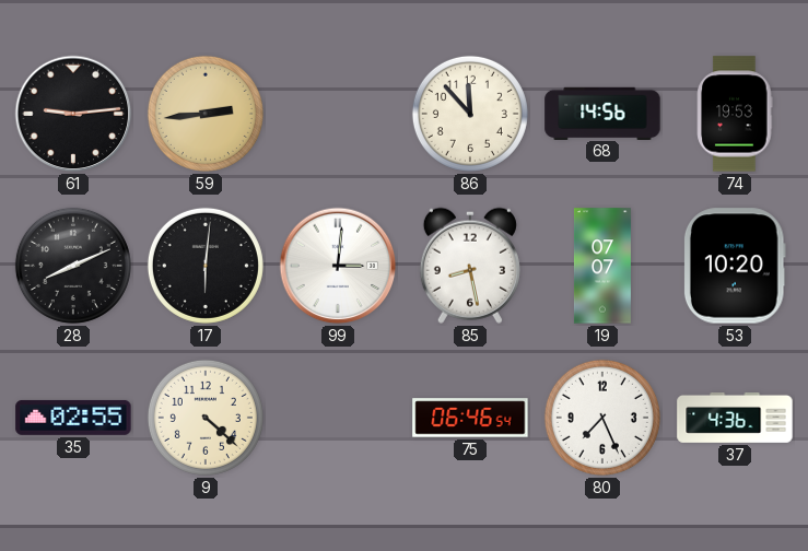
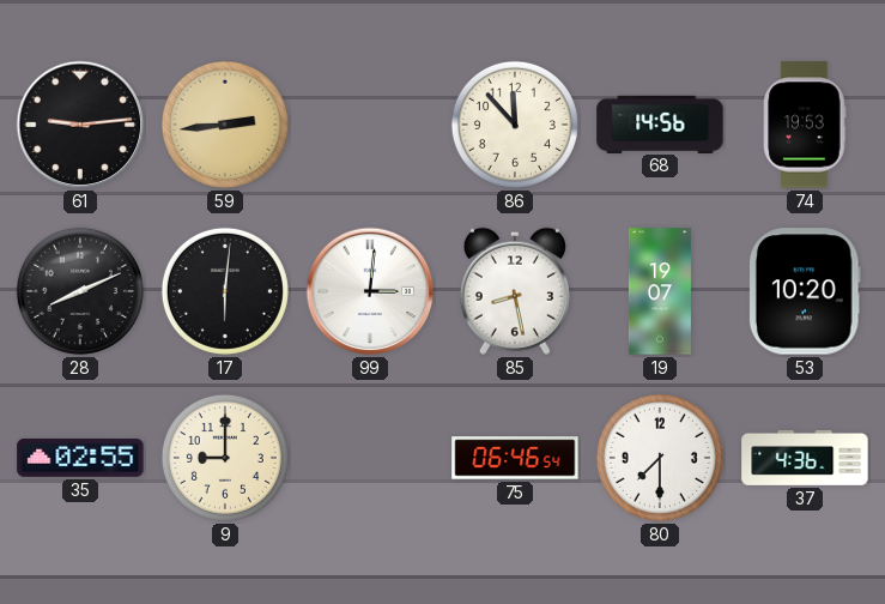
19: 07:07 -> 19:07
9: 4:22 -> 9:00
80: 7:26 -> 7:30
